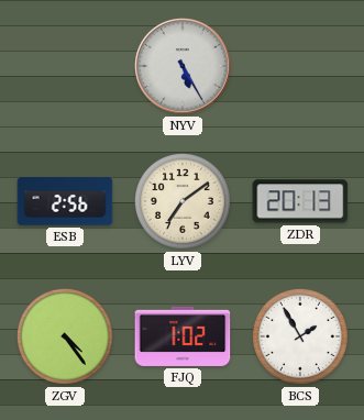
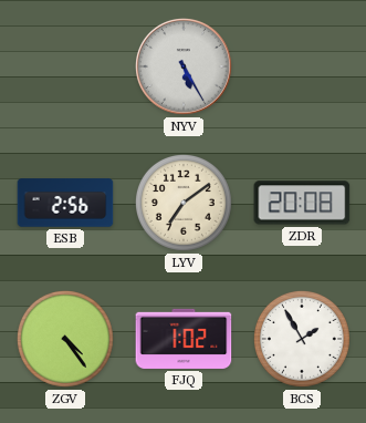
ZDR: 20:13 -> 20:08
